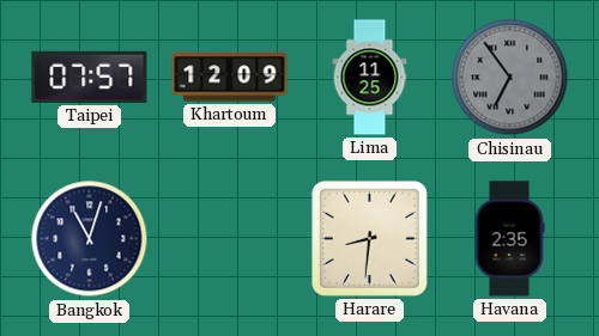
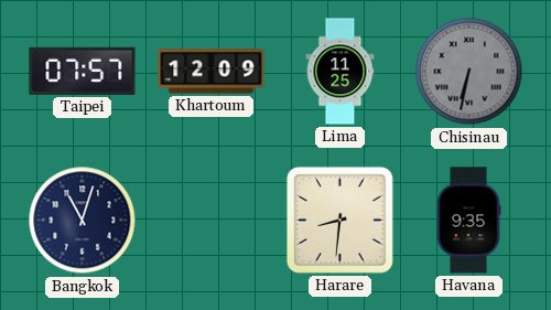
Chisinau: 6:54 -> 6:32
Havana: 2:35 -> 9:35
